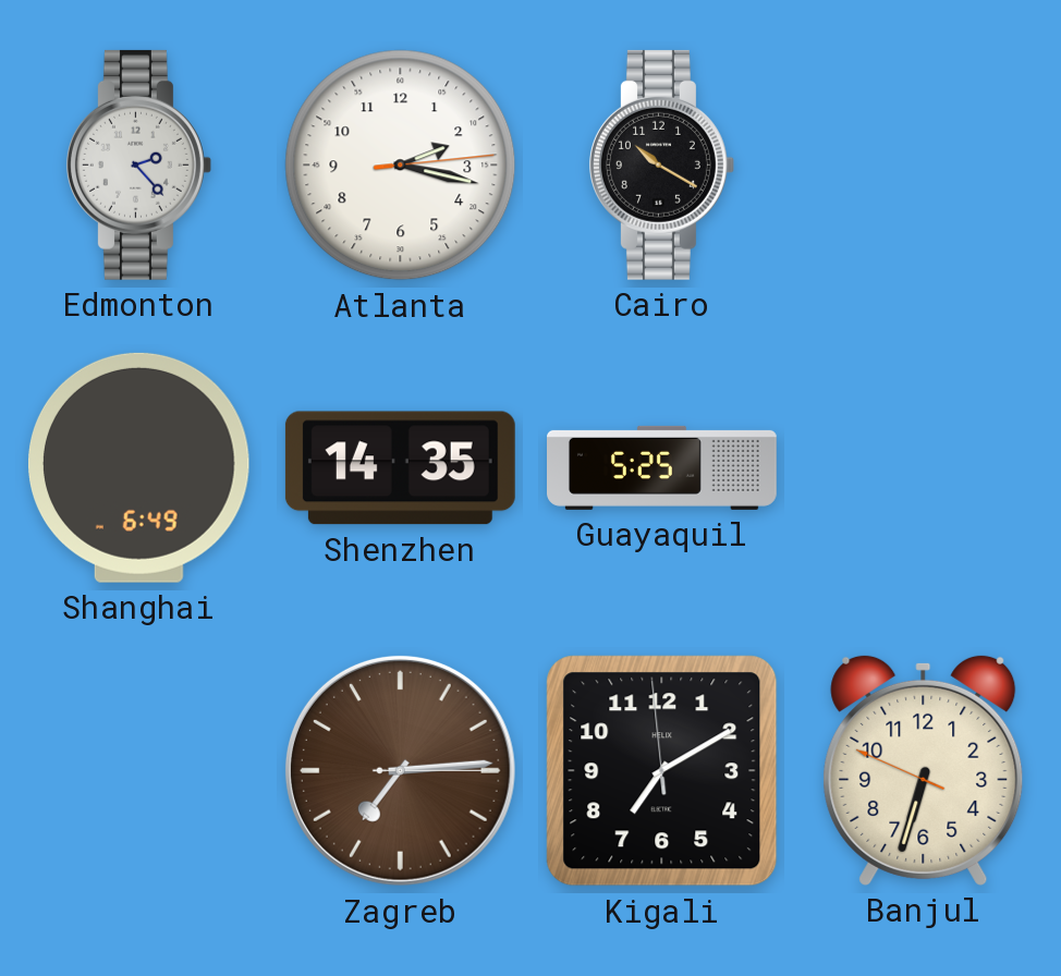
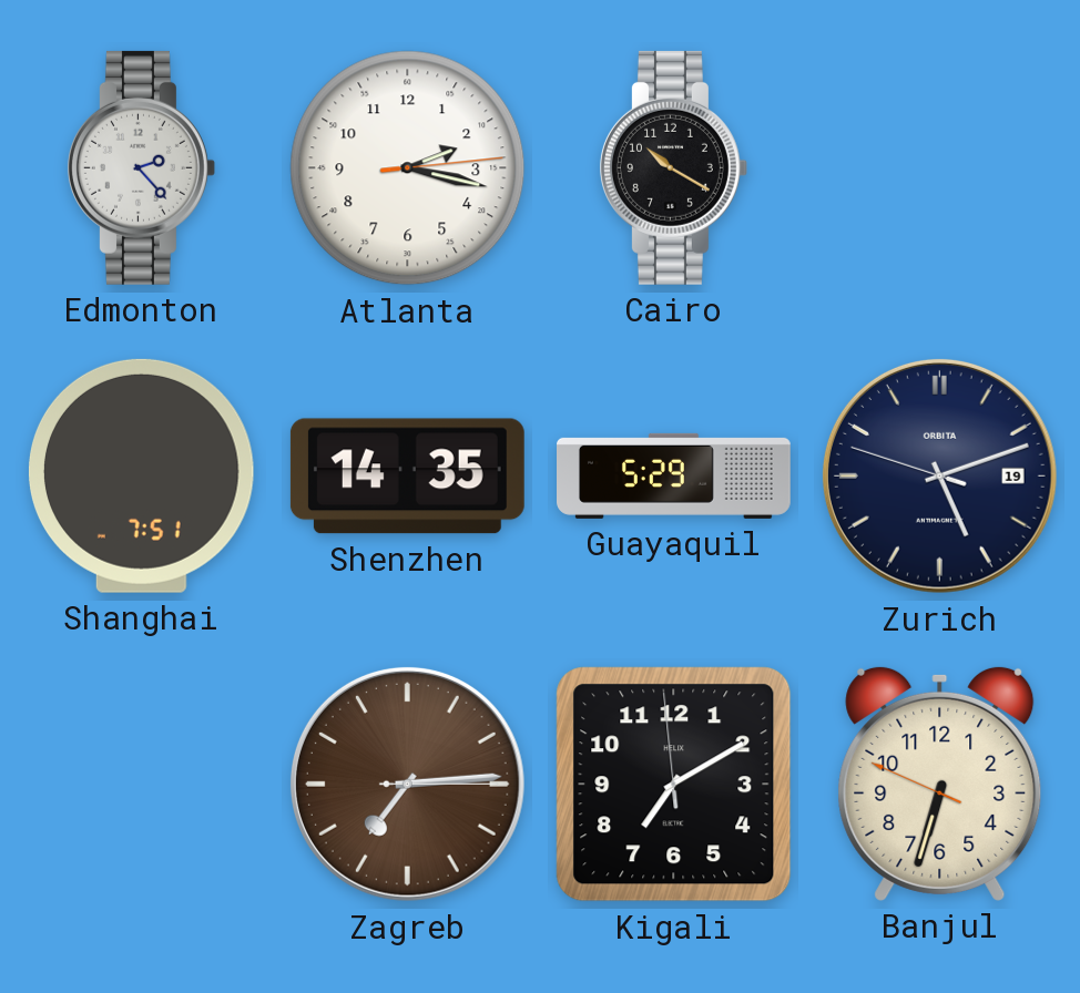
Shanghai: 6:49 -> 7:51
Guayaquil: 5:25 -> 5:29
Zurich: none -> 5:11
